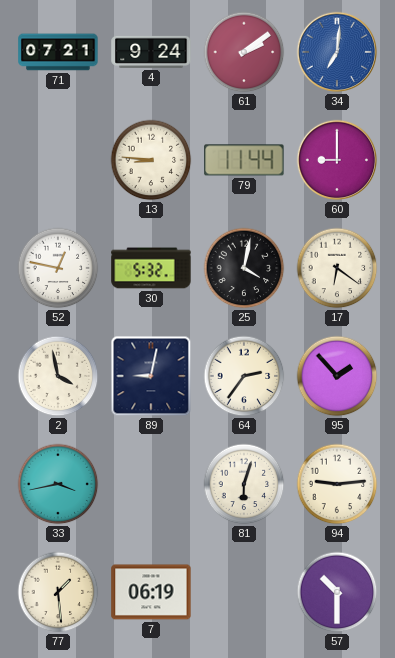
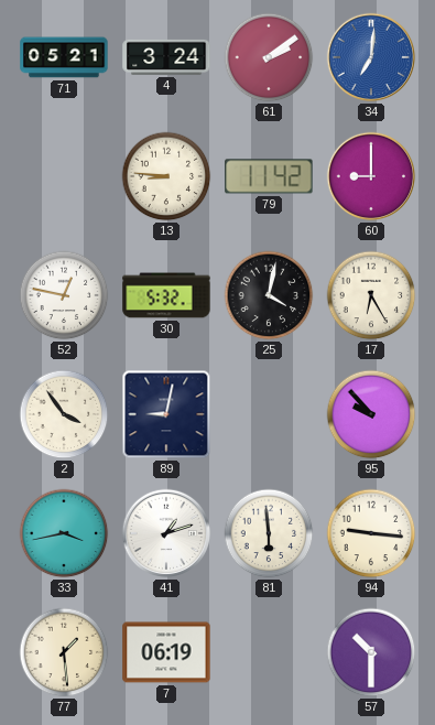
71: 07:21 -> 05:21
4: 9:24 -> 3:24
79: 11:44 -> 11:42
17: 6:21 -> 6:25
2: 3:58 -> 3:54
64: 2:36 -> none
95: 1:53 -> 9:53
41: none -> 1:12
81: 6:03 -> 5:59
94: 9:14 -> 9:16
